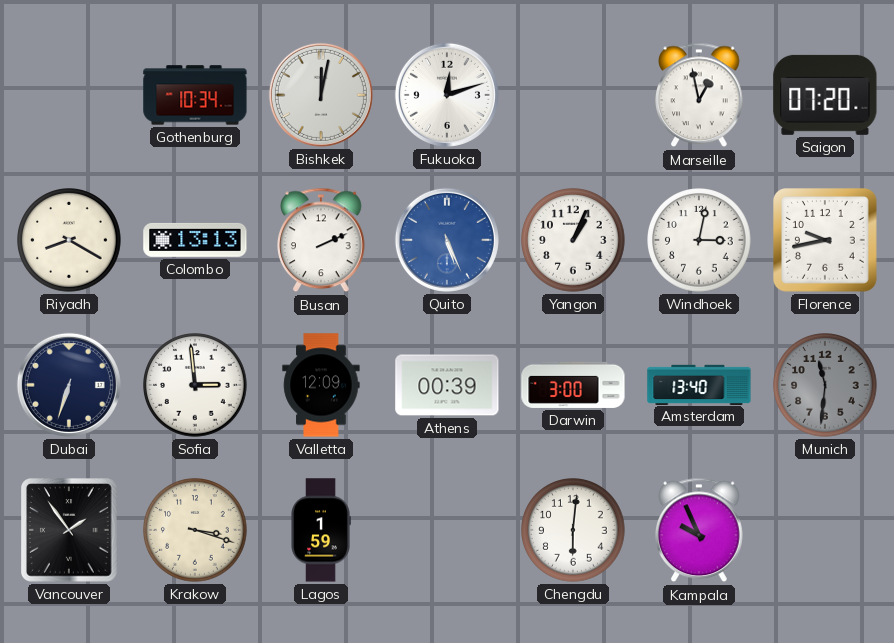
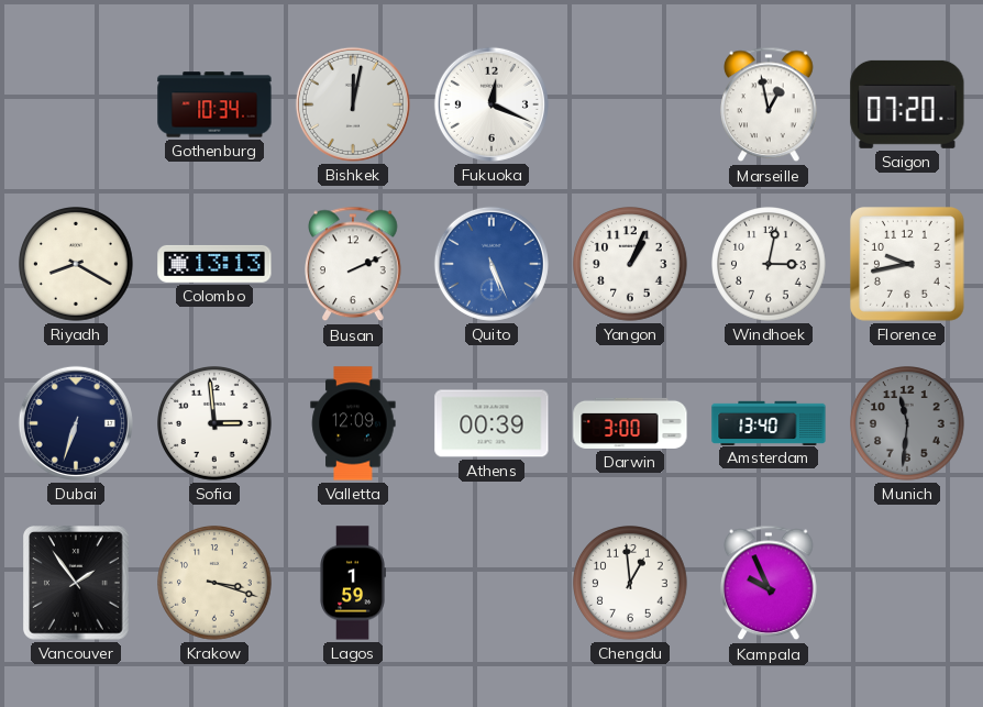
Fukuoka: 12:12 -> 12:19
Chengdu: 6:01 -> 12:59
